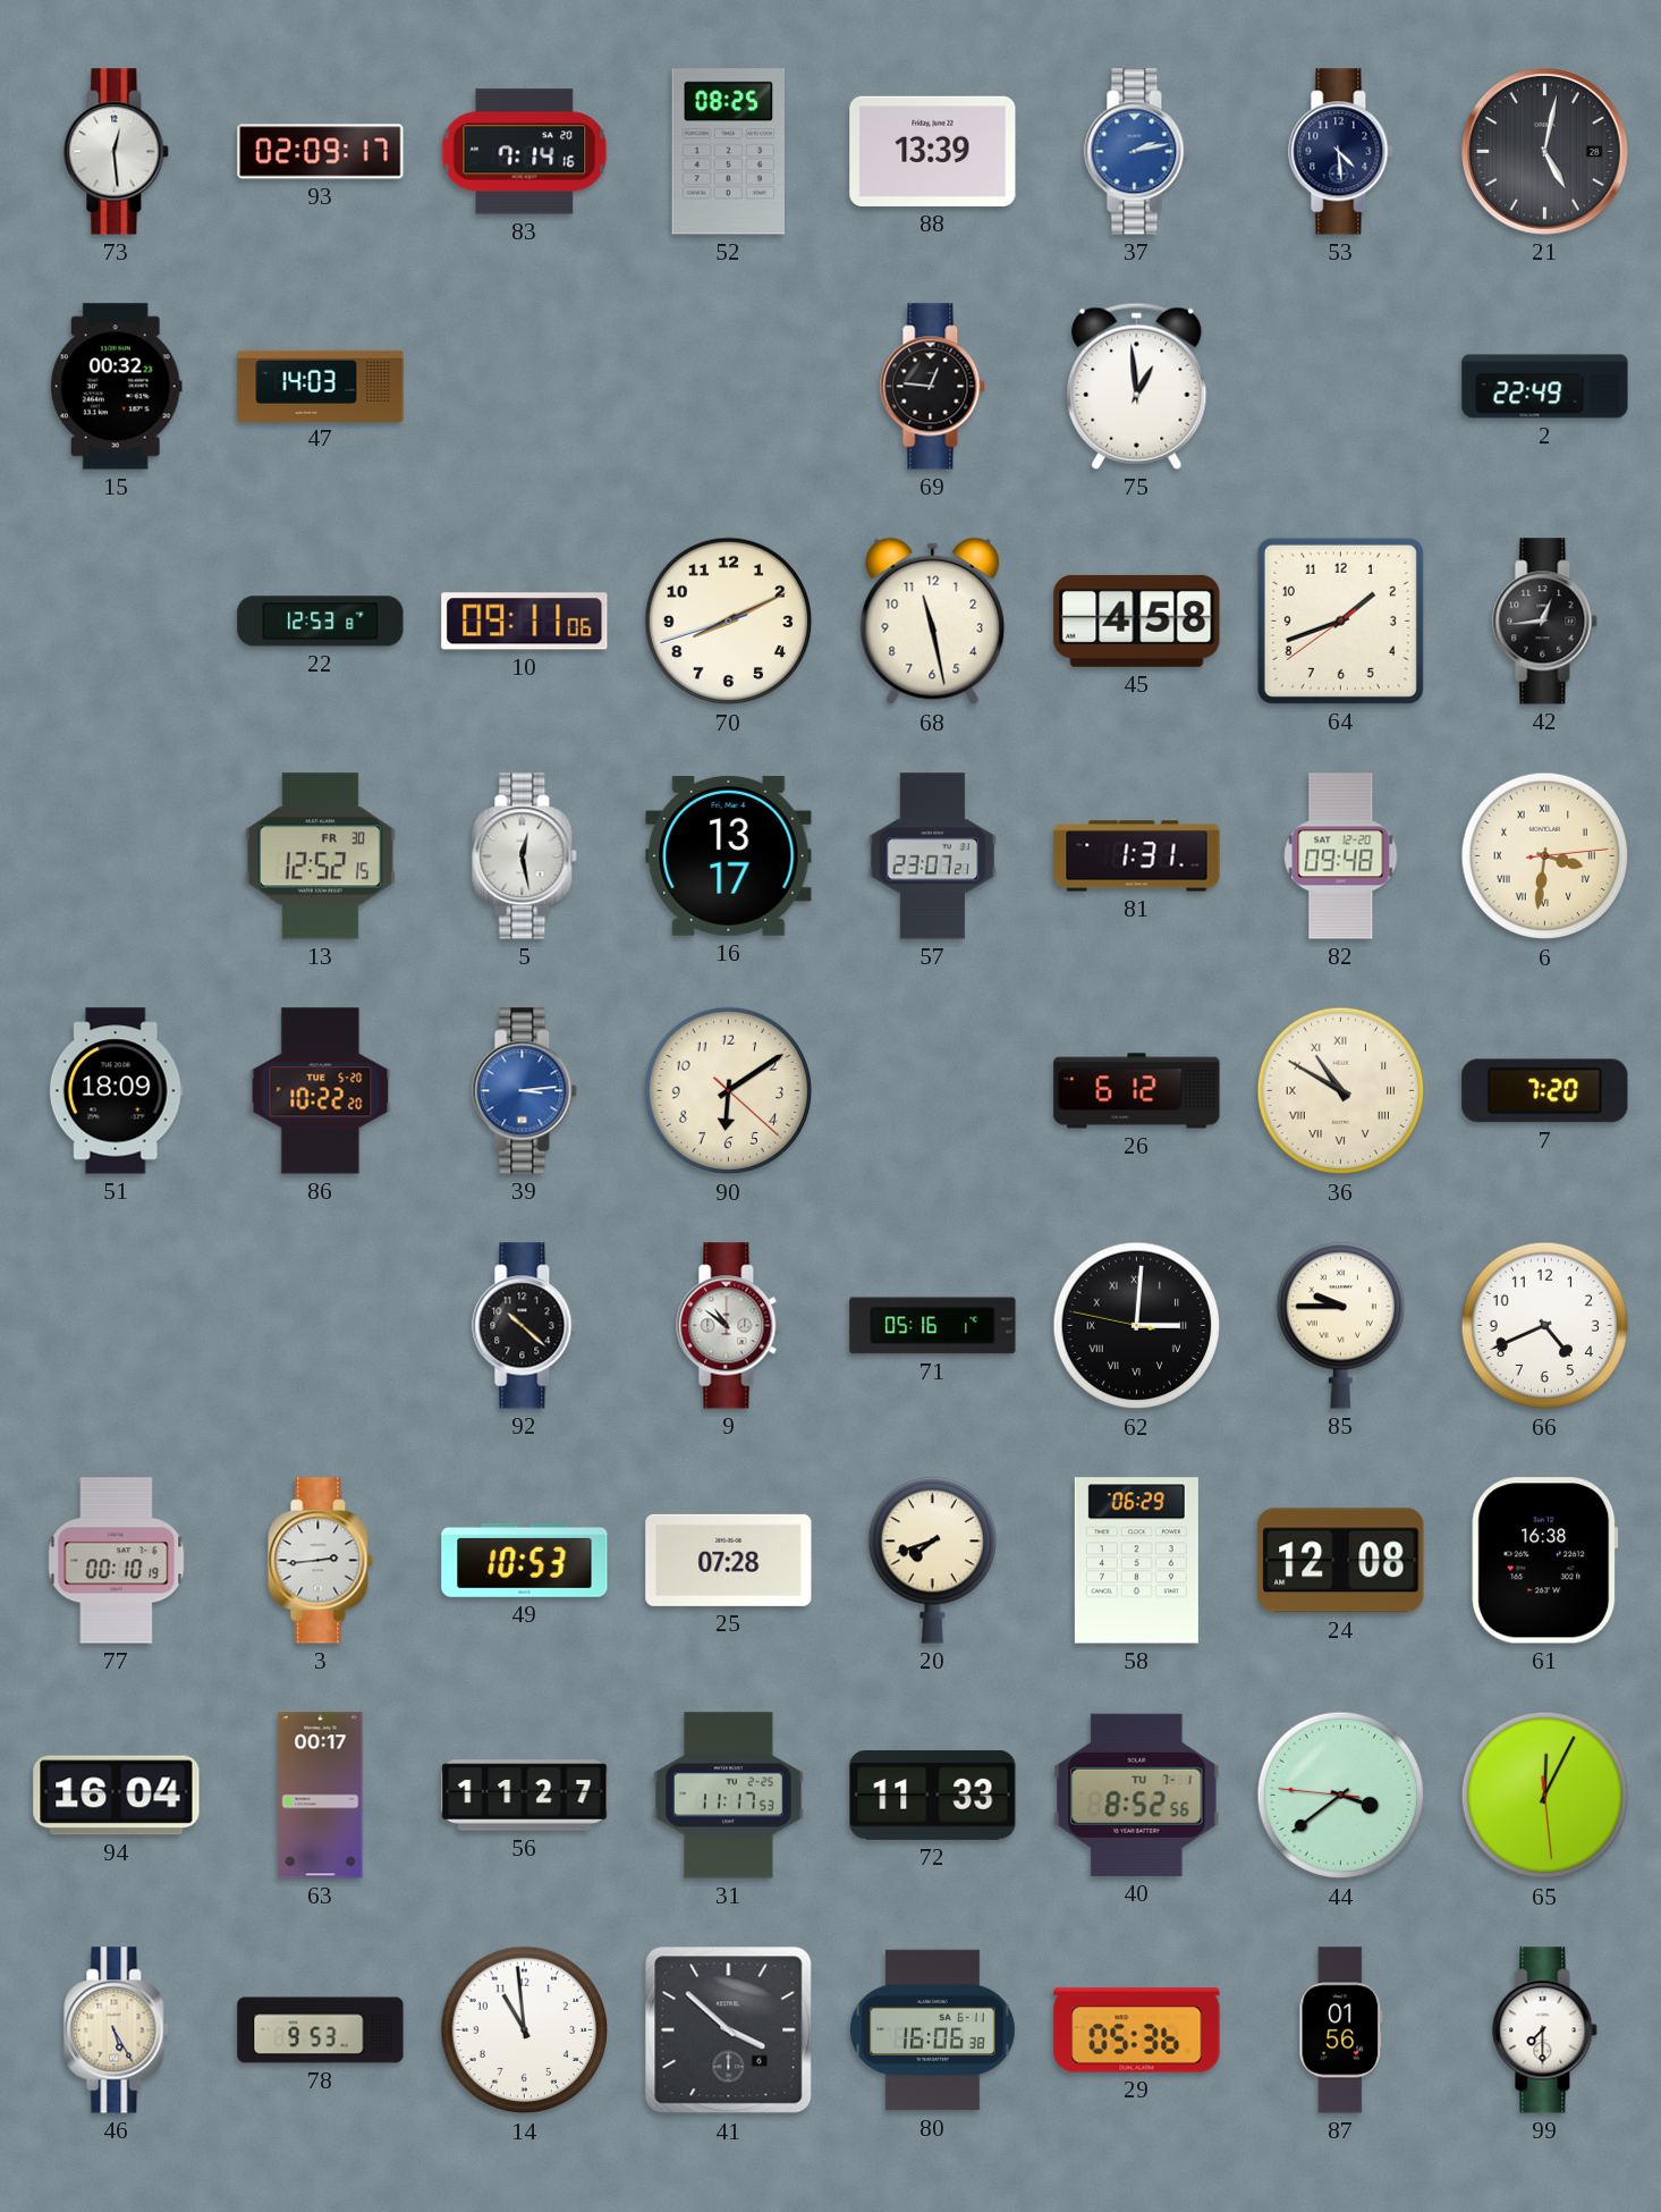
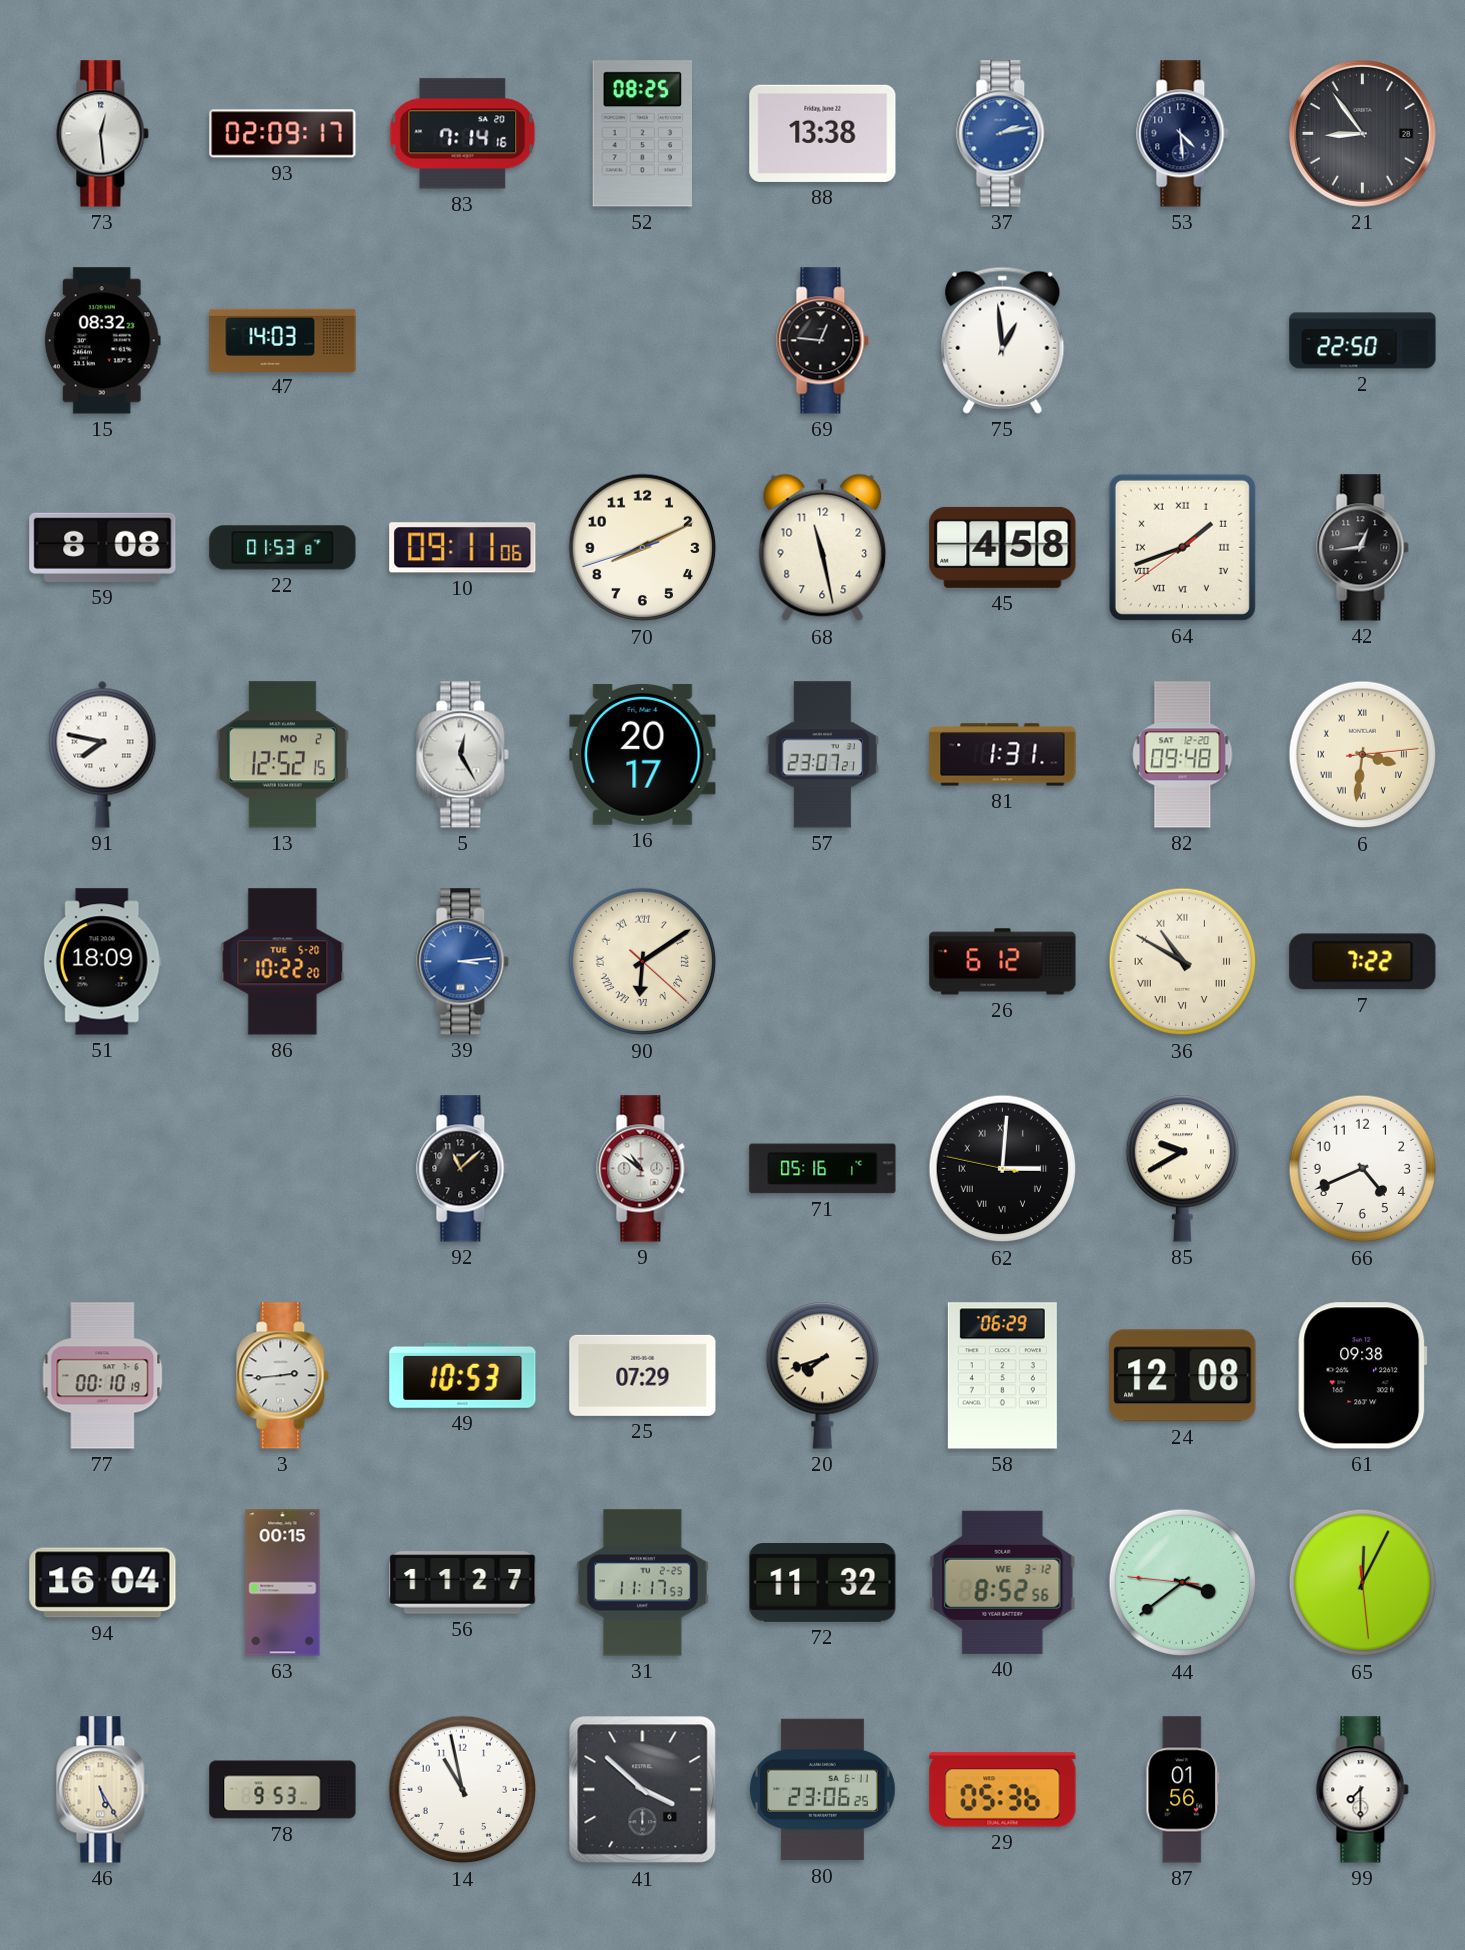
88: 13:39 -> 13:38
21: 5:02 -> 8:54
15: 00:32 -> 08:32
2: 22:49 -> 22:50
59: none -> 8:08
22: 12:53 -> 01:53
64 numerals: Arabic -> Roman
91: none -> 7:47
13 date: FR 30 -> MO 2
5: 12:28 -> 12:25
16: 13:17 -> 20:17
90 numerals: Arabic -> Roman
7: 7:20 -> 7:22
92: 10:22 -> 11:08
85: 9:45 -> 9:40
25: 07:28 -> 07:29
61: 16:38 -> 09:38
63: 00:17 -> 00:15
72: 11:33 -> 11:32
40 date: TU 7-1 -> WE 3-12
14: 10:59 -> 10:58
80: 16:06 -> 23:06
